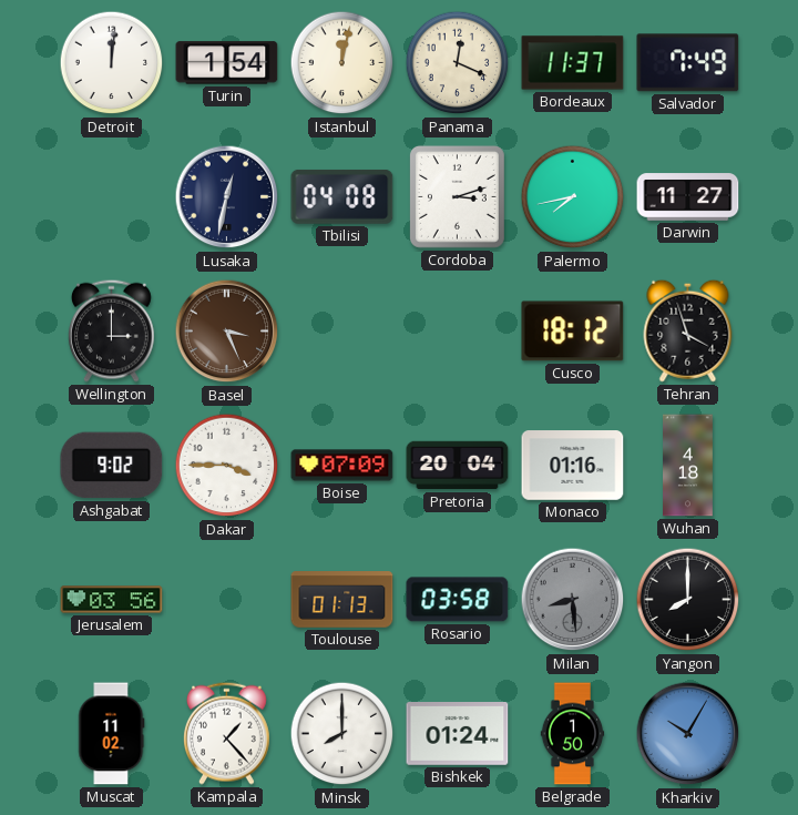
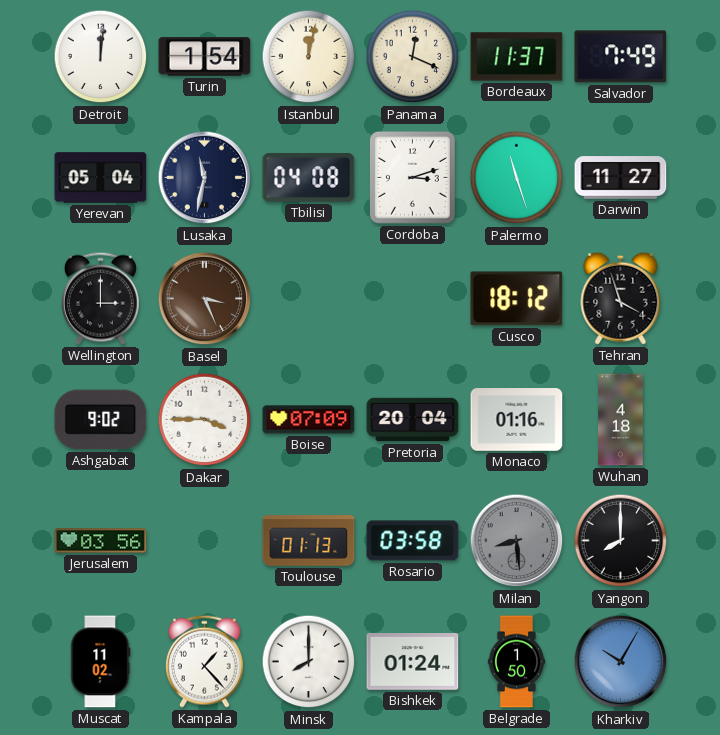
Yerevan: none -> 05:04
Lusaka: 12:32 -> 11:32
Palermo: 7:43 -> 11:27
